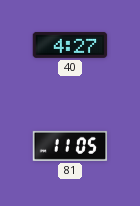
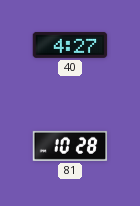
81: 11:05 -> 10:28
